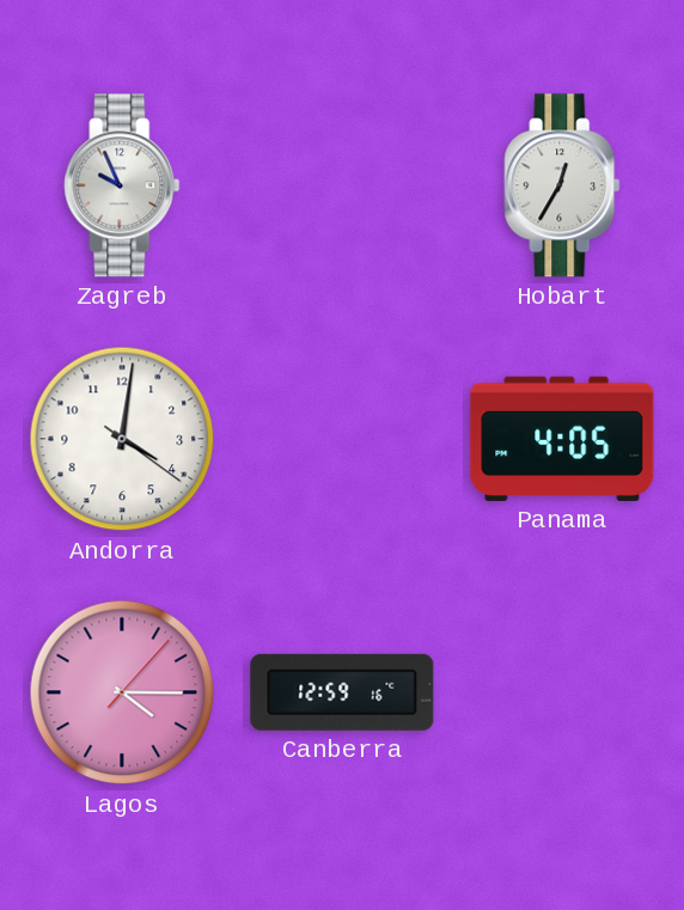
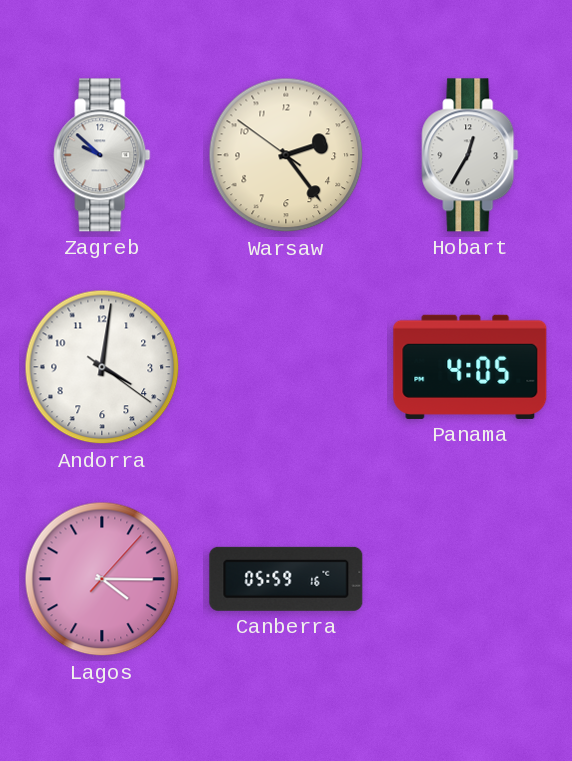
Zagreb: 9:56 -> 9:52
Warsaw: none -> 2:23
Canberra: 12:59 -> 05:59
